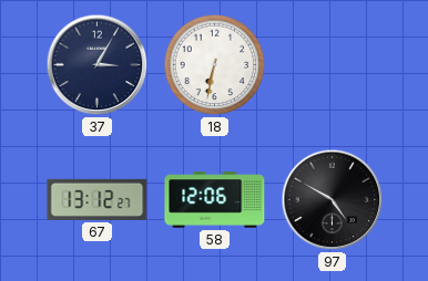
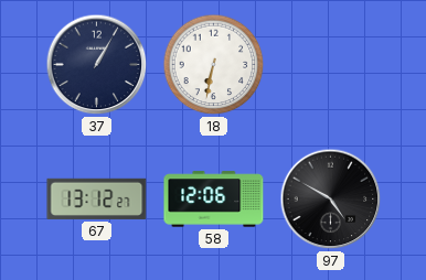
37: 3:05 -> 1:05
